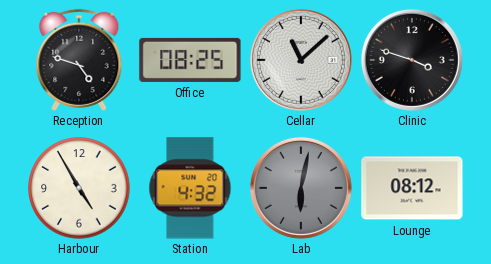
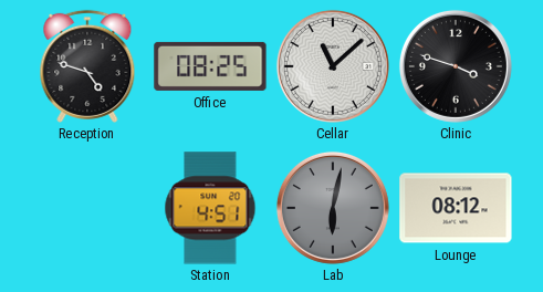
Harbour: 4:55 -> none
Station: 4:32 -> 4:51
